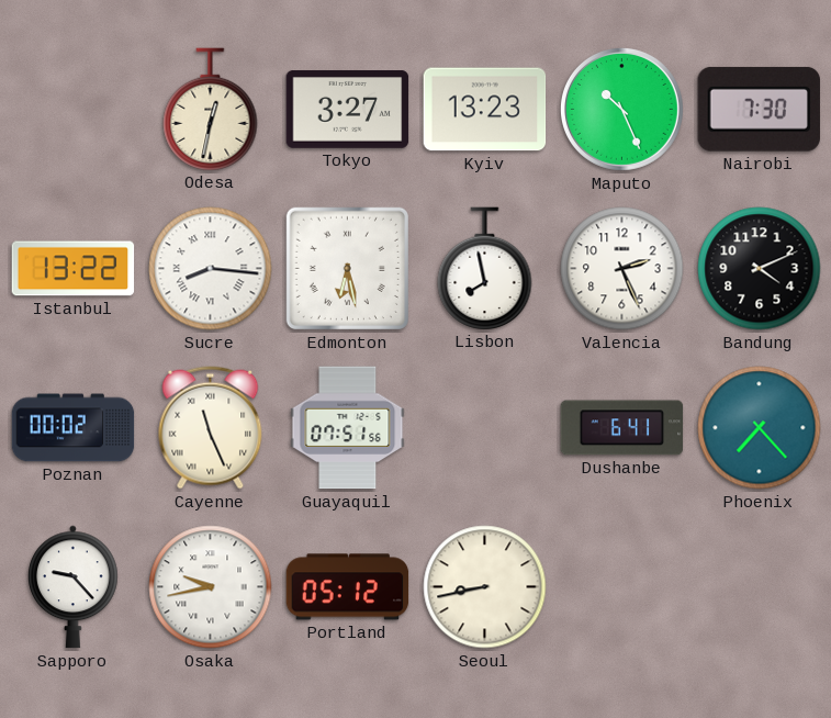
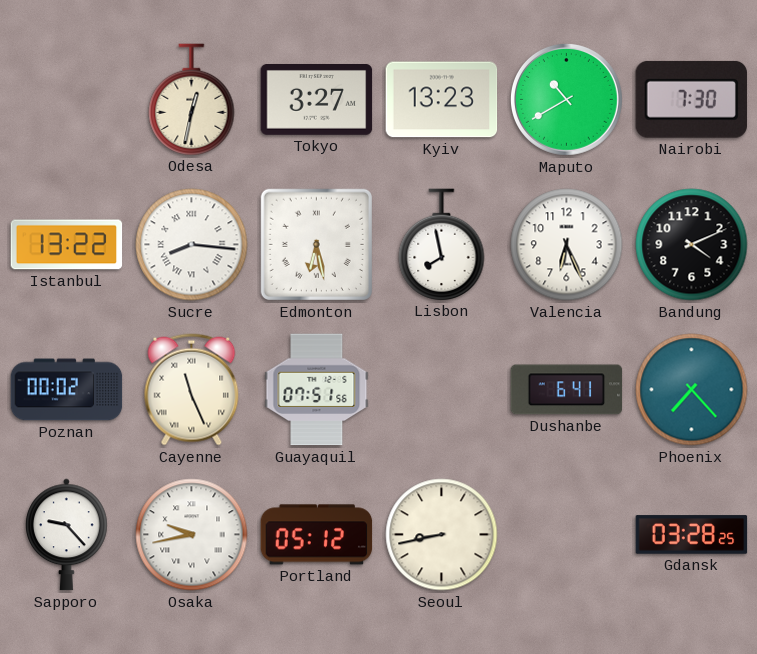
Maputo: 10:26 -> 10:40
Valencia: 2:26 -> 6:26
Gdansk: none -> 03:28
